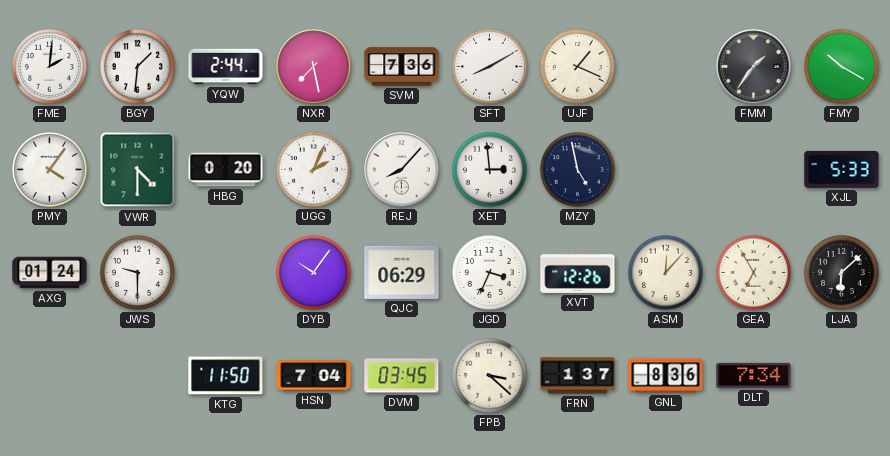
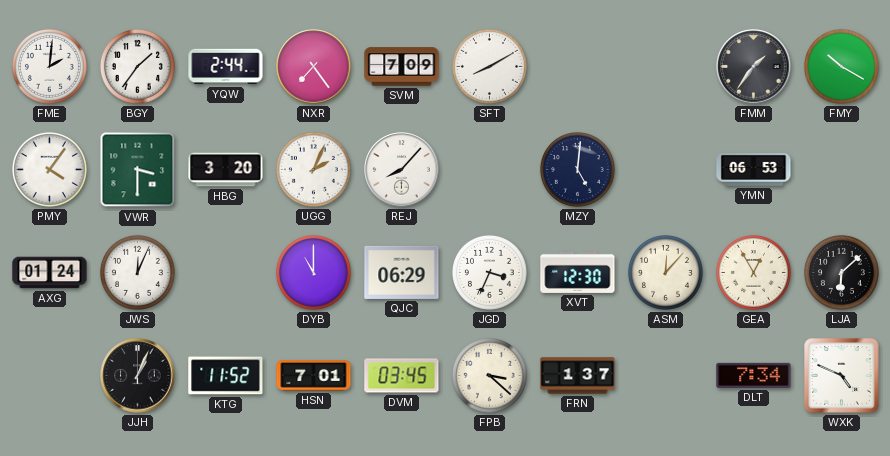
BGY: 1:31 -> 1:36
NXR: 7:28 -> 7:24
SVM: 7:36 -> 7:09
UJF: 1:19 -> none
VWR: 4:30 -> 3:30
HBG: 0:20 -> 3:20
XET: 2:59 -> none
MZY: 4:58 -> 5:01
YMN: none -> 06:53
XJL: 5:33 -> none
JWS: 9:30 -> 12:04
DYB: 10:06 -> 11:00
XVT: 12:26 -> 12:30
GEA: 6:55 -> 12:55
JJH: none -> 1:04
KTG: 11:50 -> 11:52
HSN: 7:04 -> 7:01
GNL: 8:36 -> none
WXK: none -> 4:49
